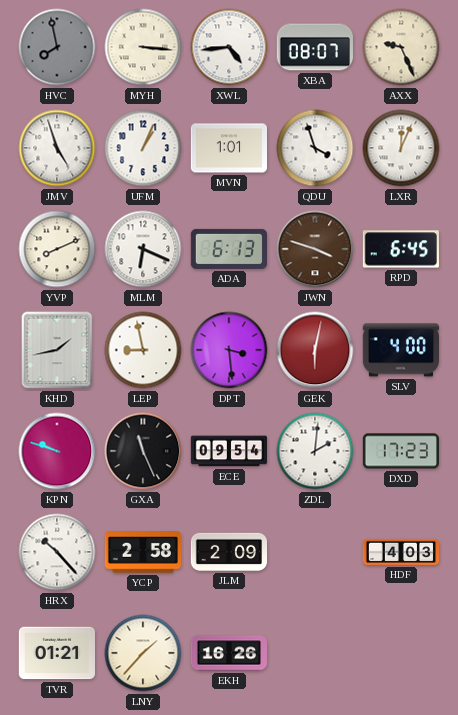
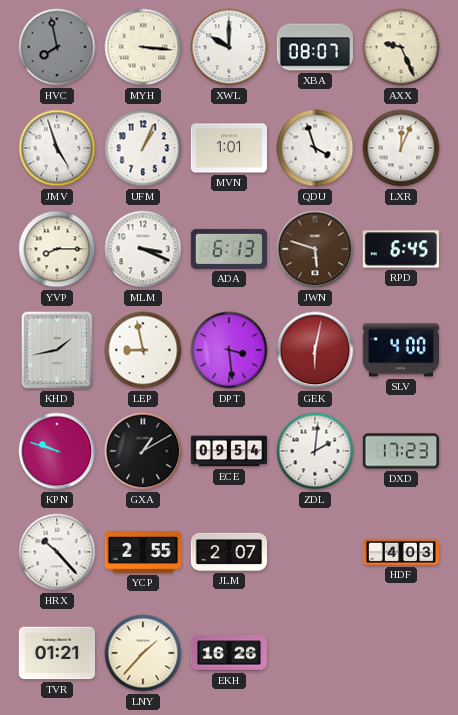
XWL: 4:44 -> 10:00
YVP: 8:11 -> 8:15
MLM: 6:19 -> 3:19
JWN: 3:48 -> 5:48
GXA: 11:26 -> 1:10
YCP: 2:58 -> 2:55
JLM: 2:09 -> 2:07
